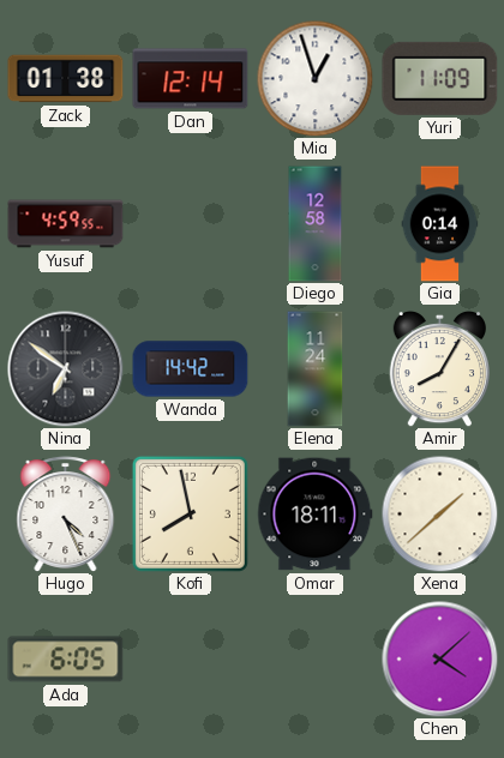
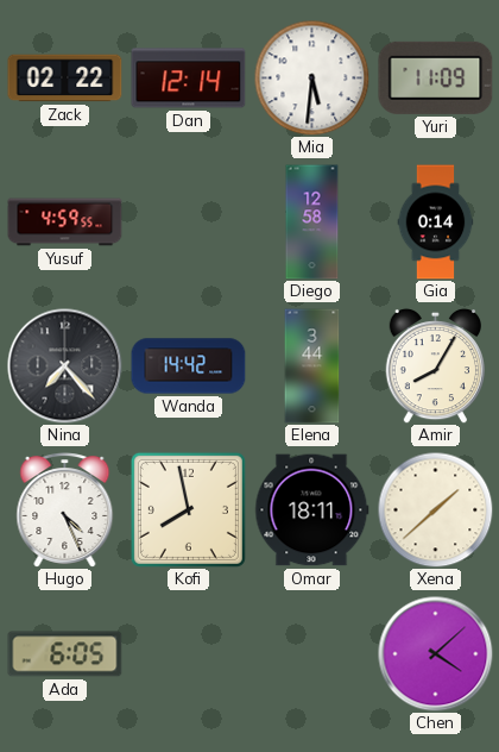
Zack: 01:38 -> 02:22
Mia: 12:57 -> 5:31
Nina: 6:51 -> 7:23
Elena: 11:24 -> 3:44
